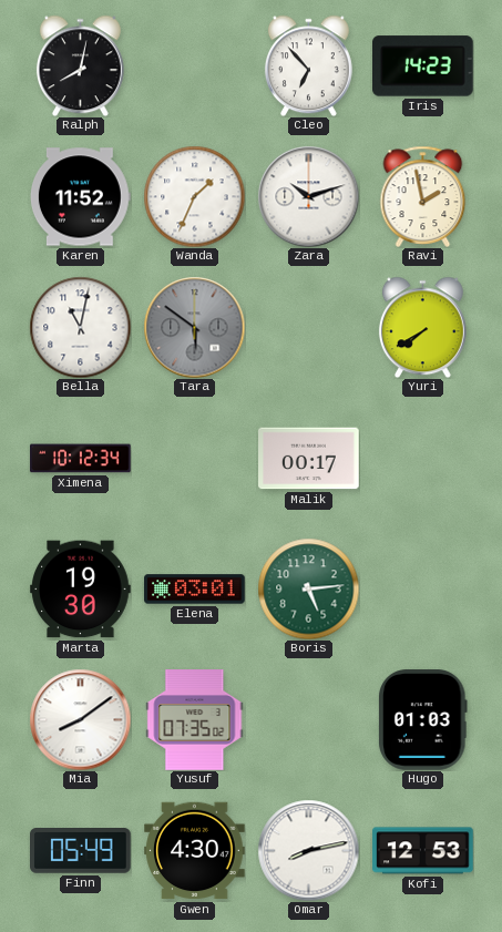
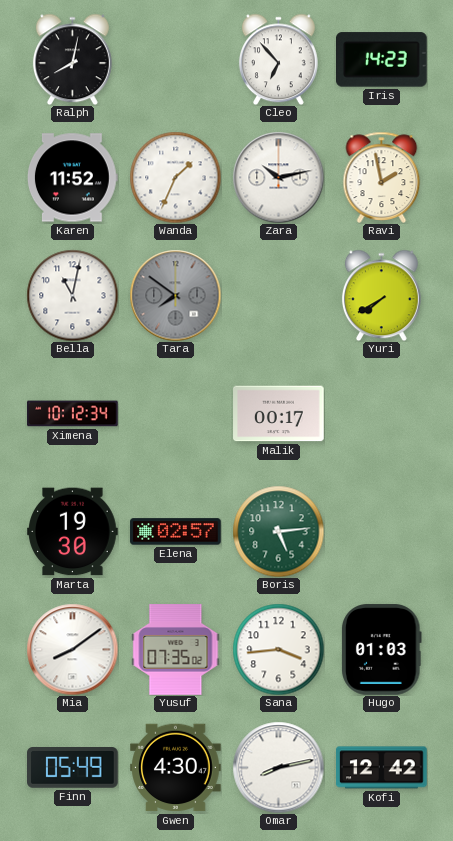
Zara: 10:12 -> 10:13
Tara: 5:51 -> 7:51
Elena: 03:01 -> 02:57
Sana: none -> 3:44
Kofi: 12:53 -> 12:42
